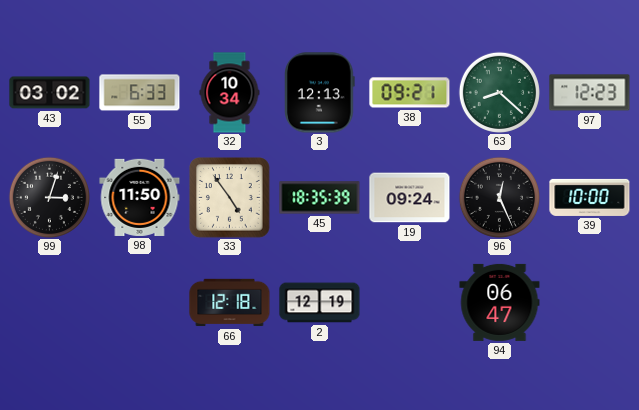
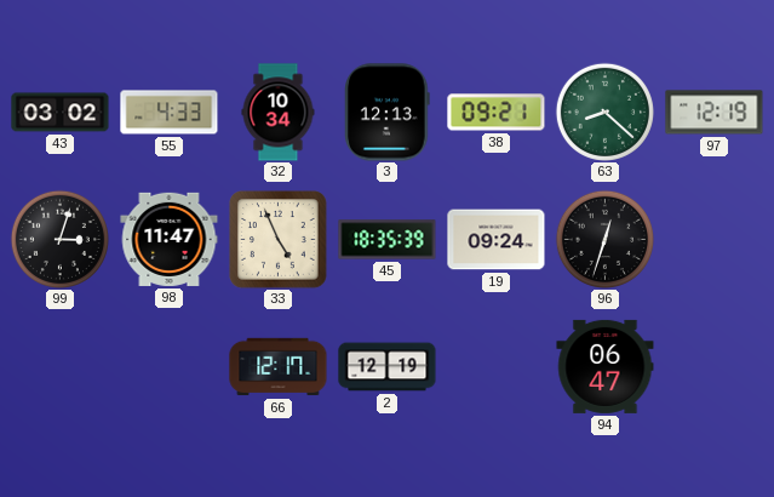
55: 6:33 -> 4:33
97: 12:23 -> 12:19
98: 11:50 -> 11:47
33: 4:54 -> 4:56
96: 12:26 -> 12:33
39: 10:00 -> none
66: 12:18 -> 12:17
